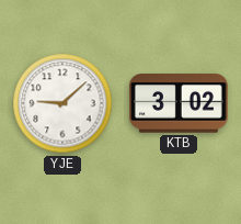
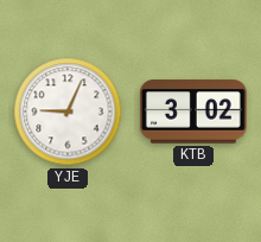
YJE: 9:08 -> 9:04
